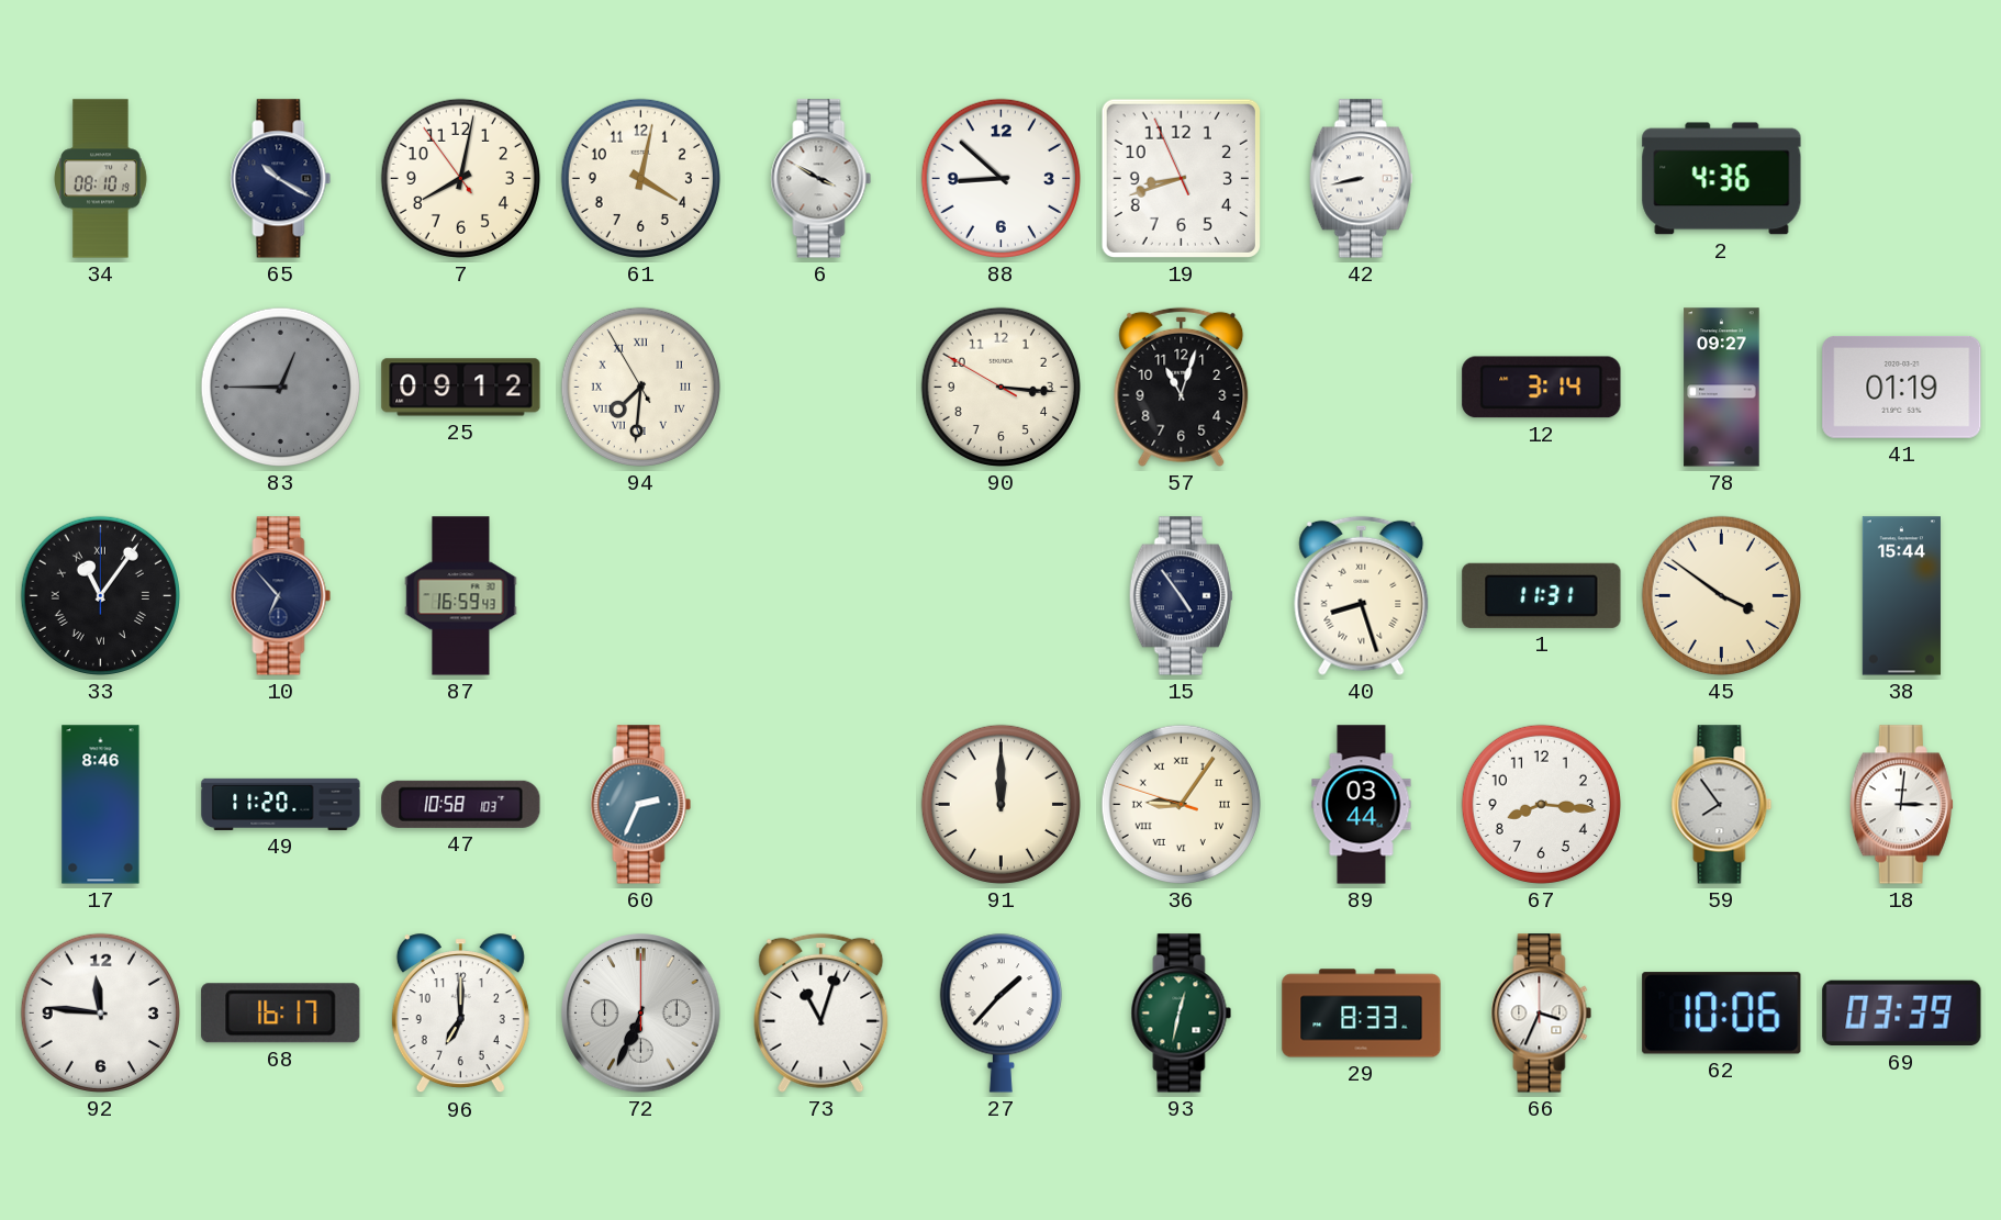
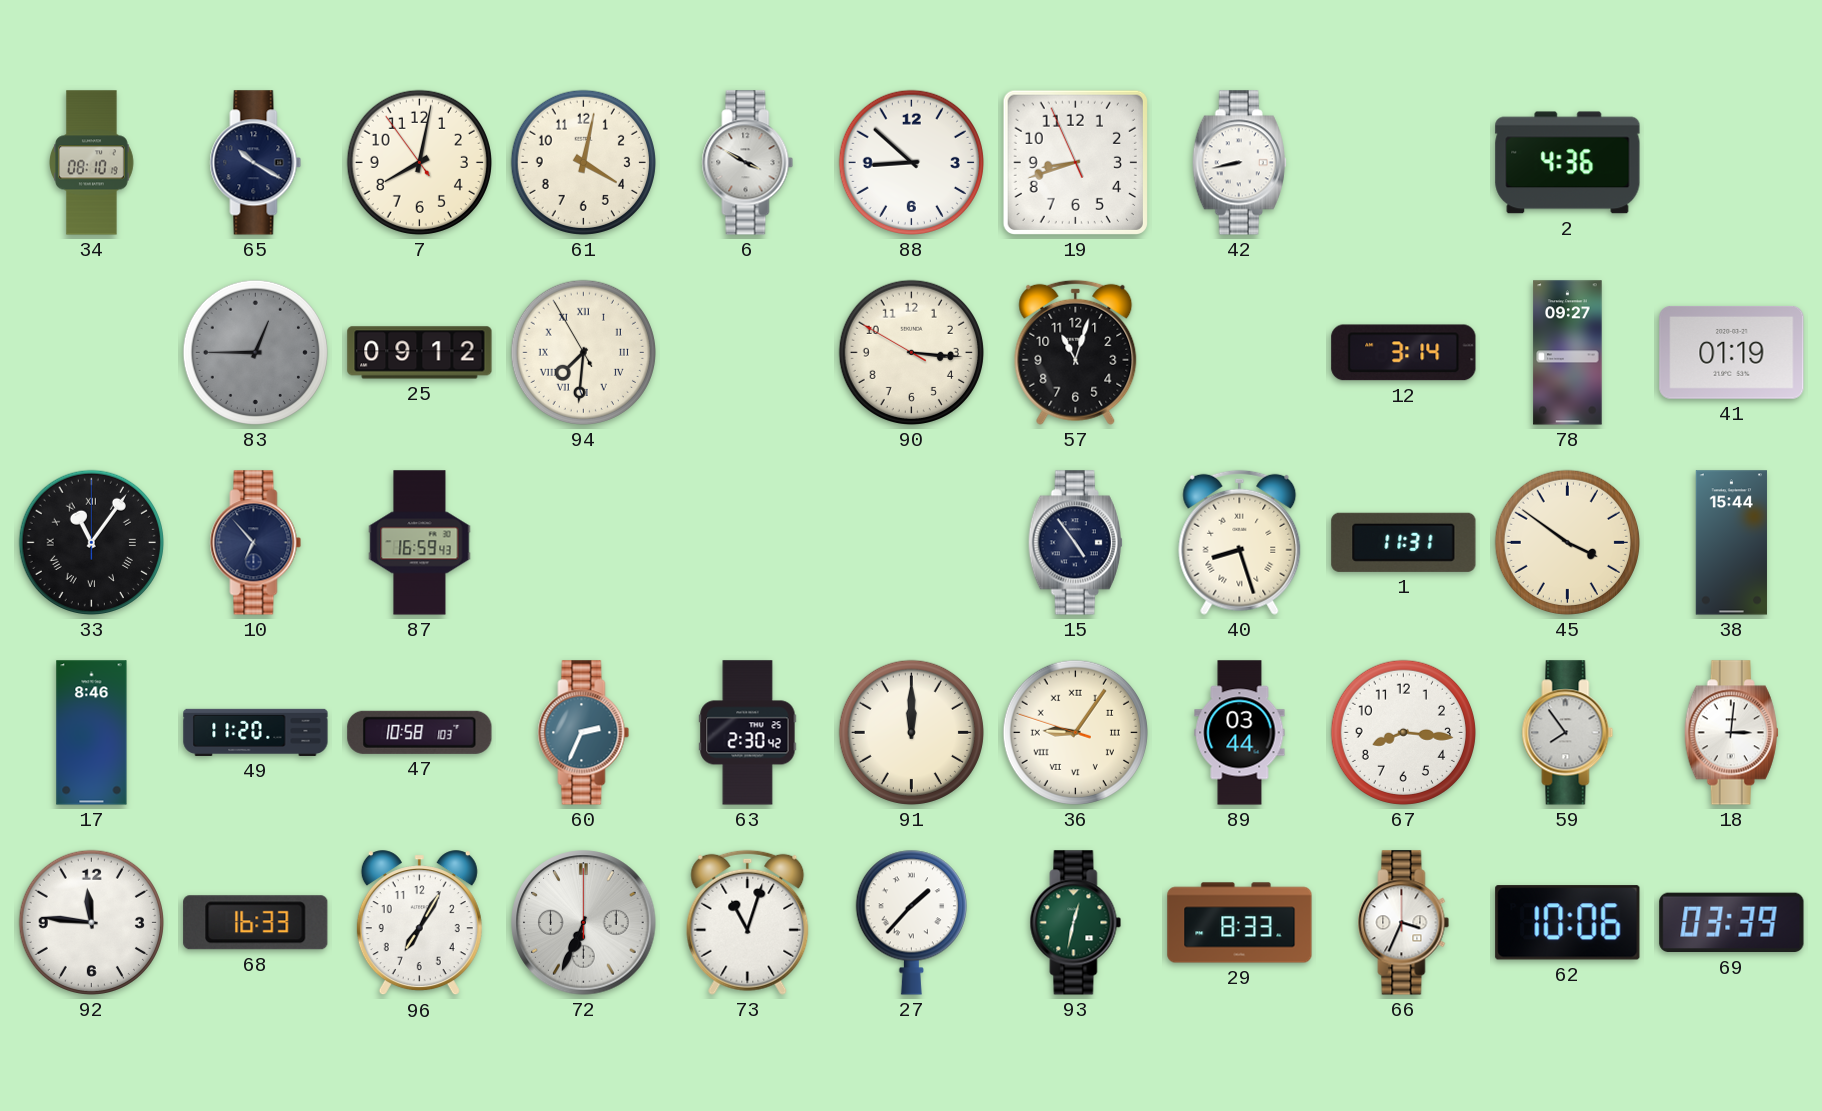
63: none -> 2:30
68: 16:17 -> 16:33
96: 7:00 -> 7:05
